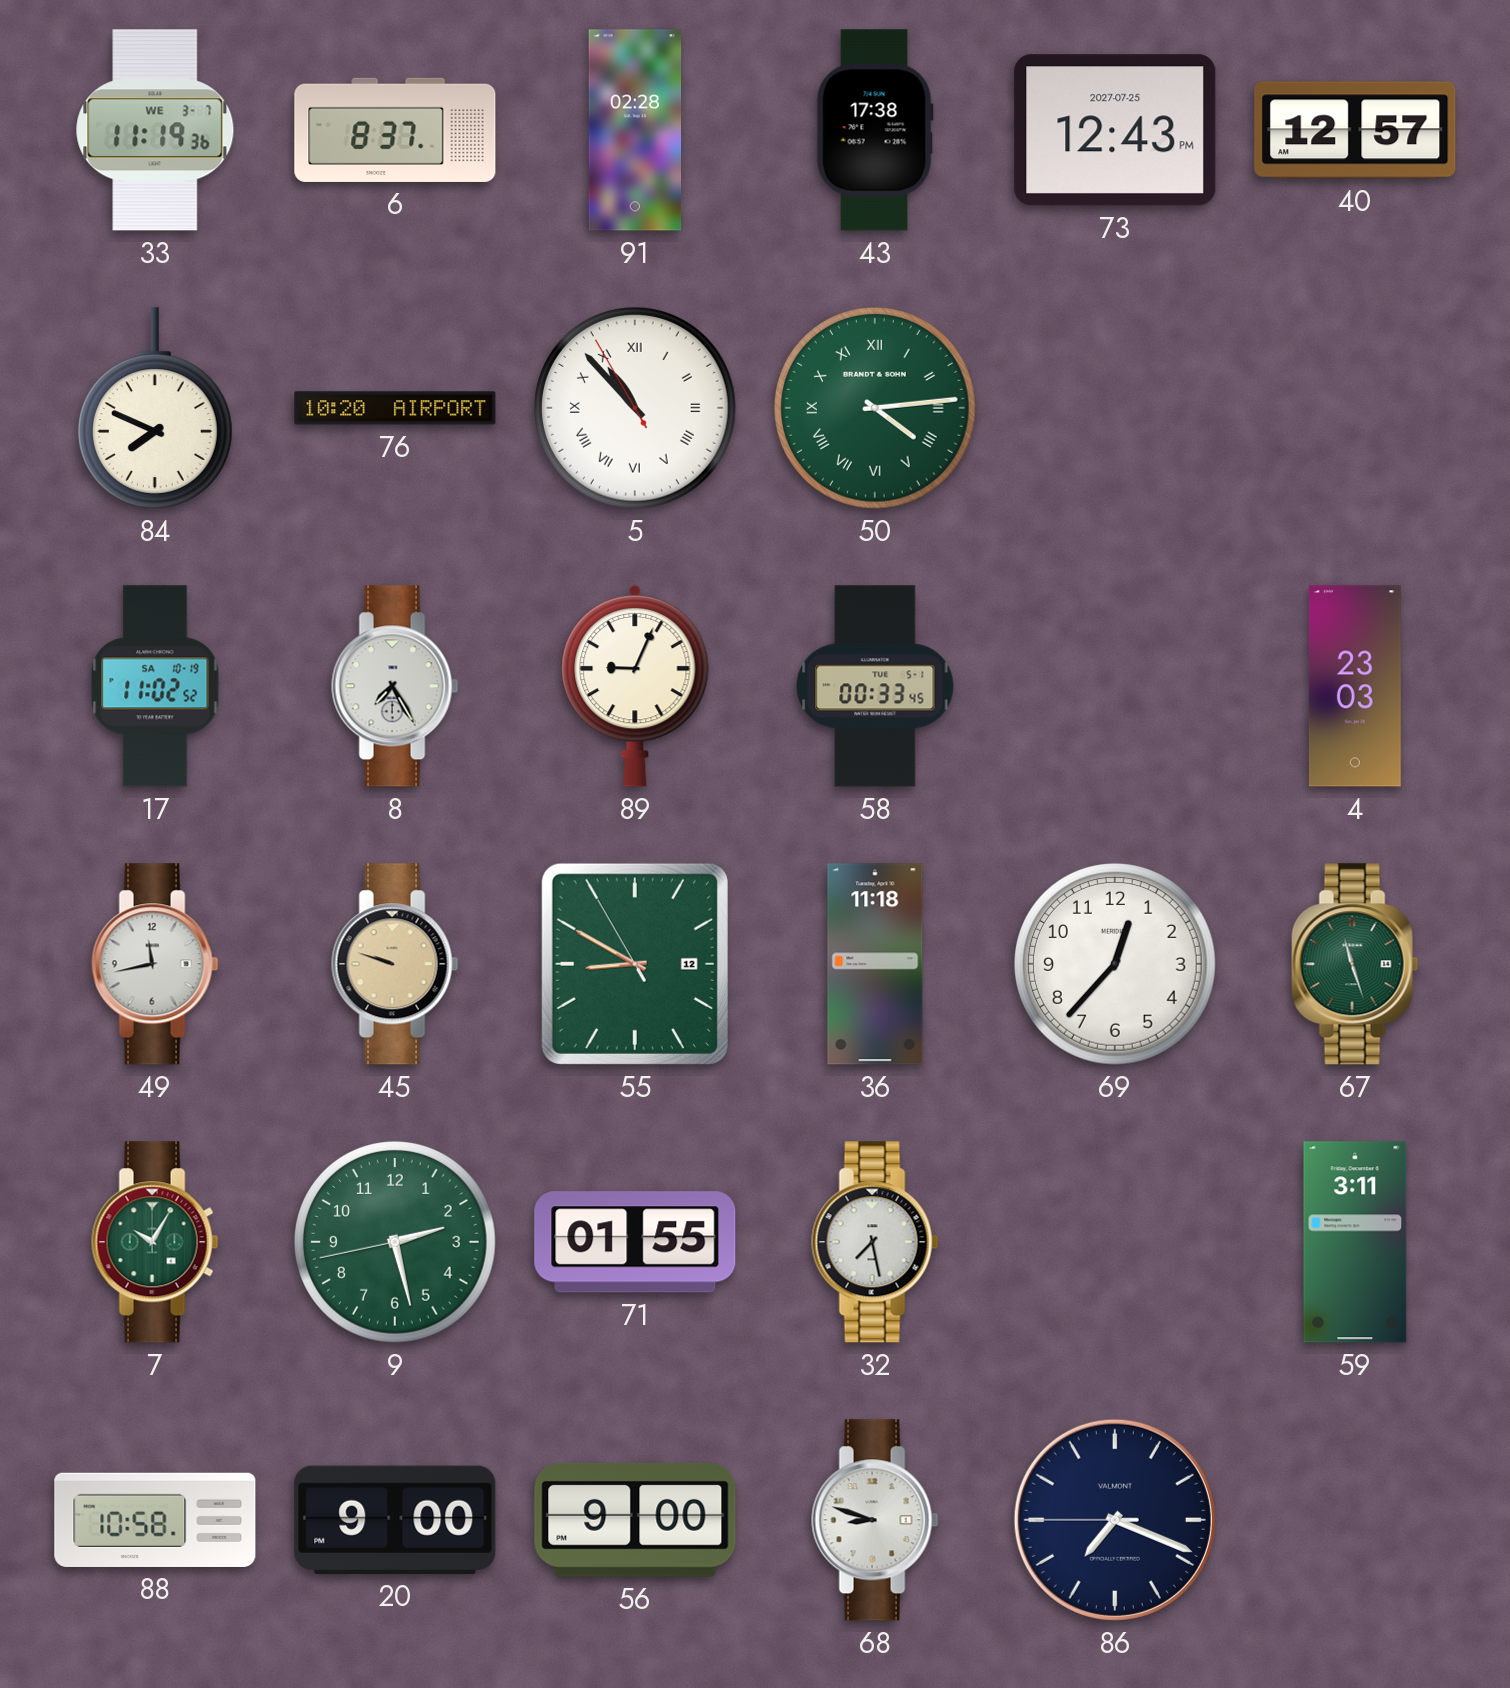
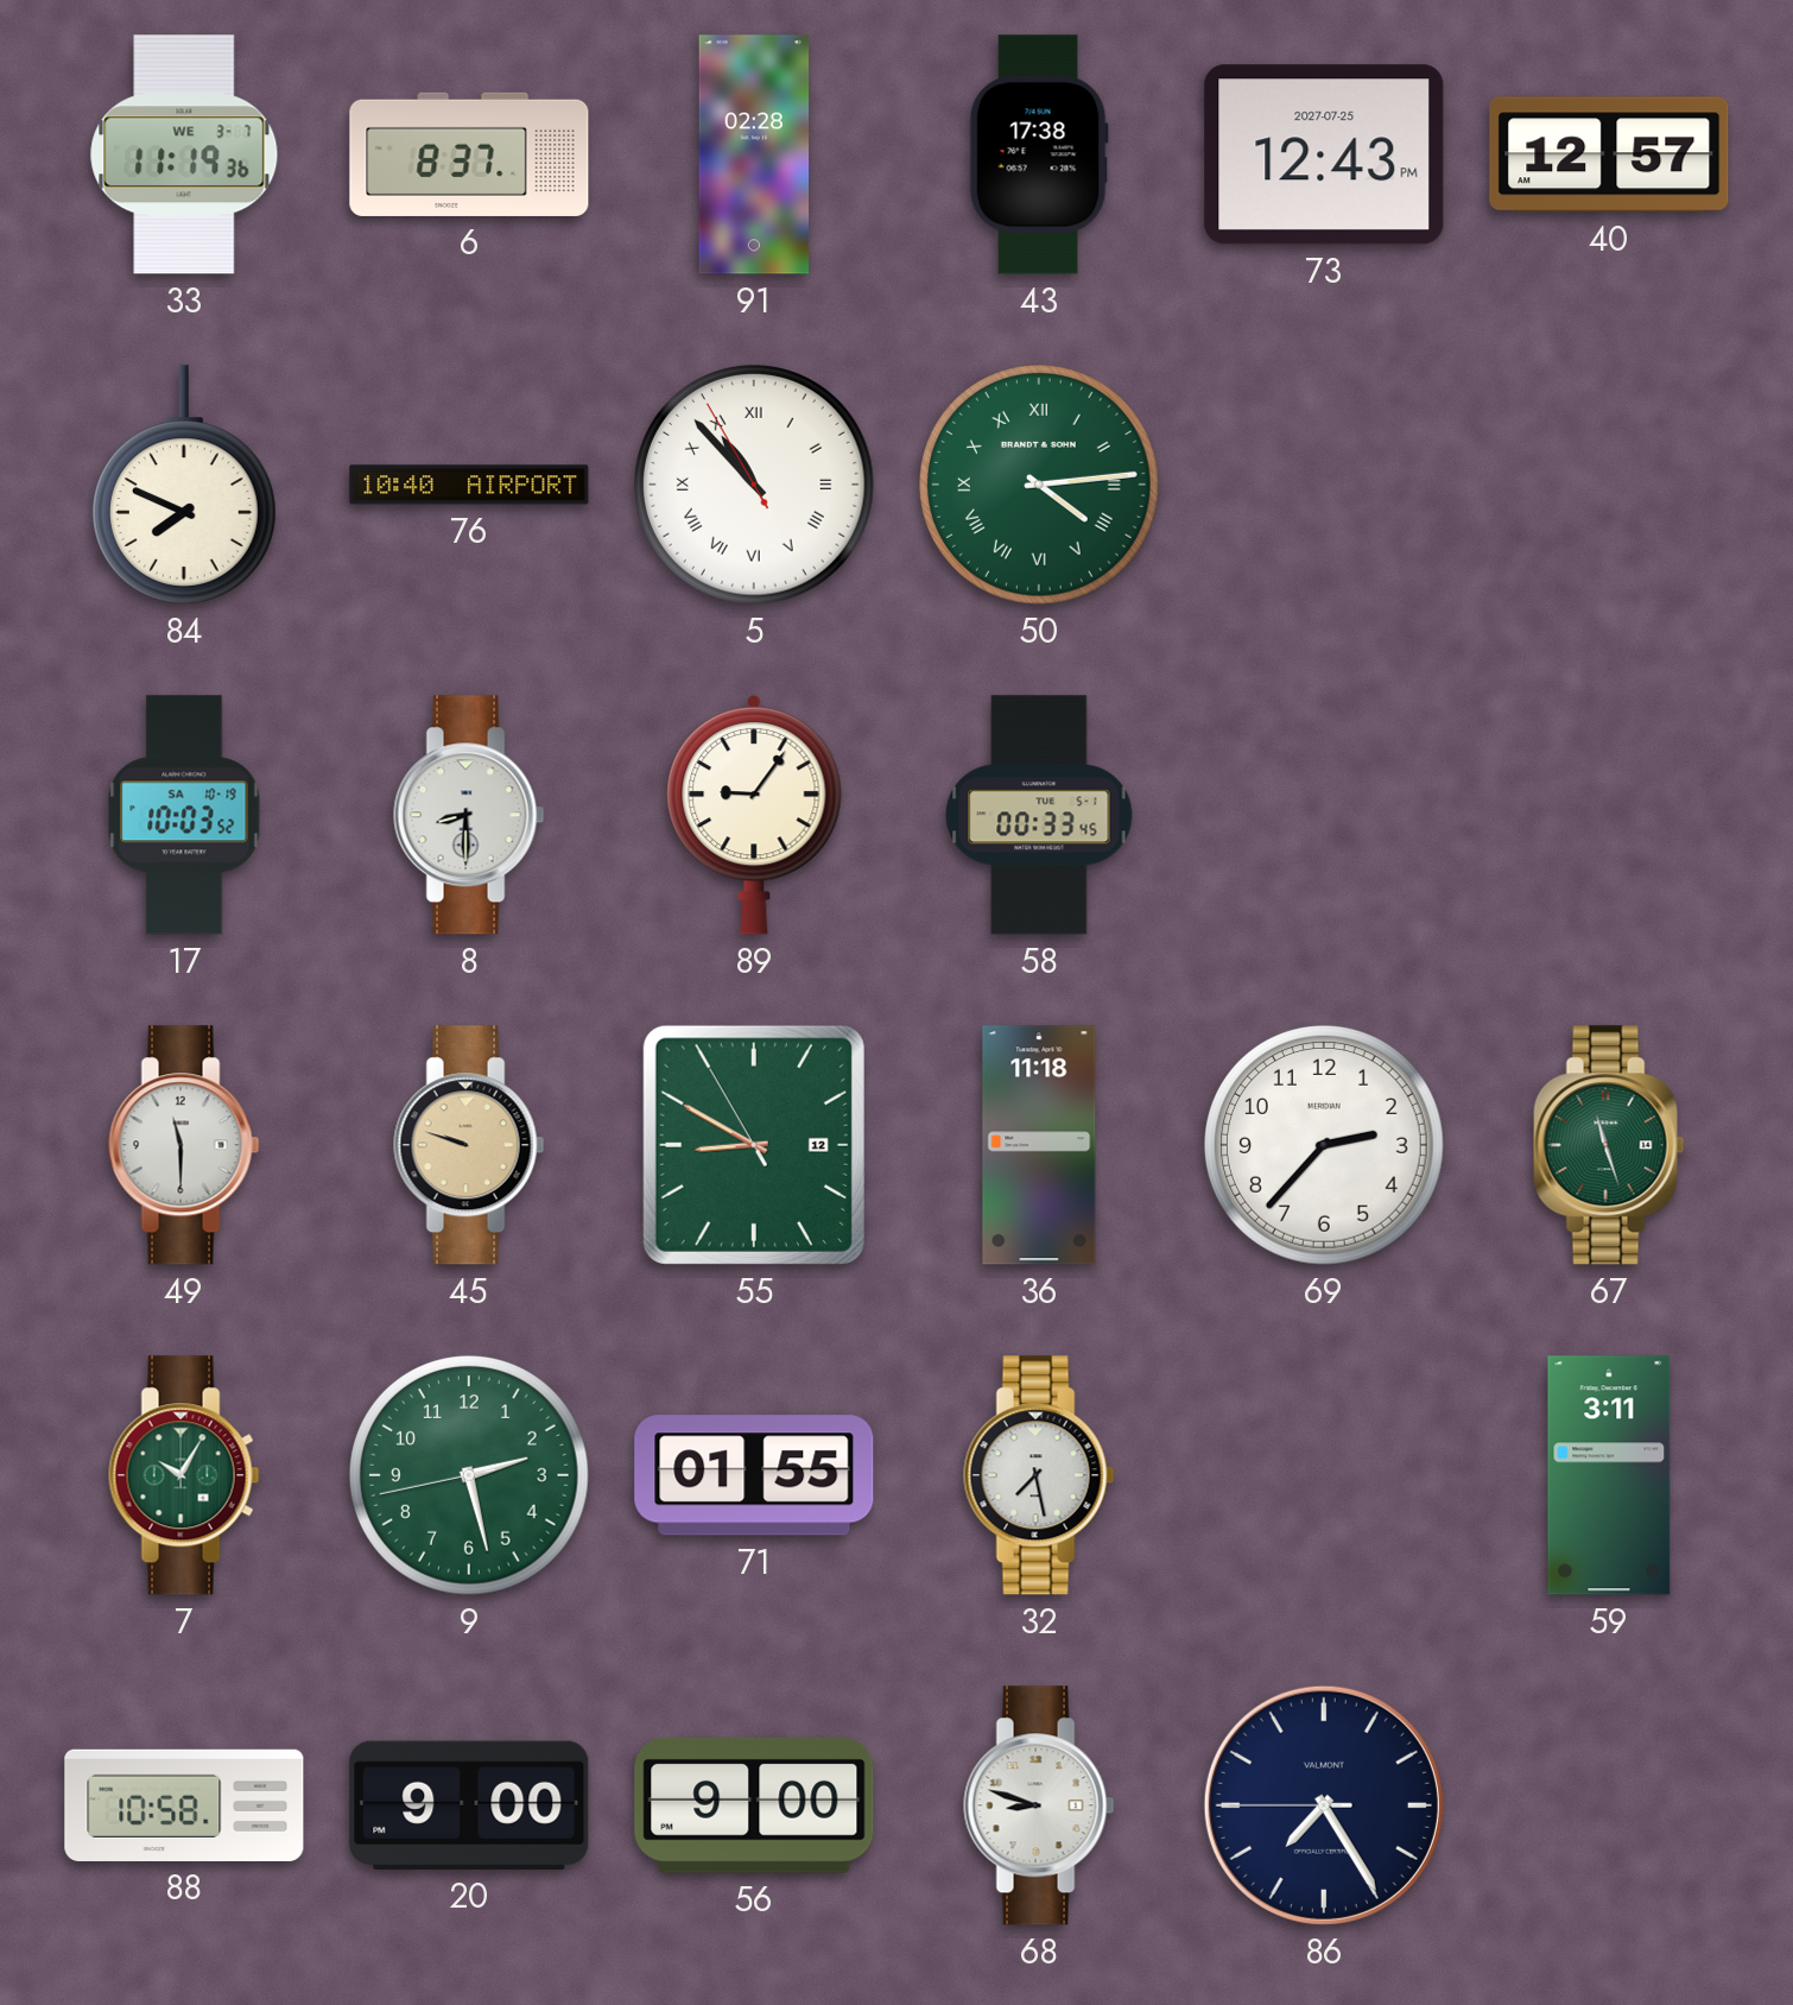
76: 10:20 -> 10:40
17: 11:02 -> 10:03
8: 7:25 -> 8:30
89: 9:04 -> 9:06
4: 23:03 -> none
49: 11:43 -> 11:30
69: 12:37 -> 2:37
86: 7:18 -> 7:24
